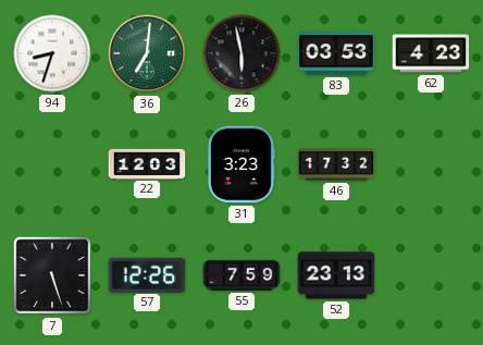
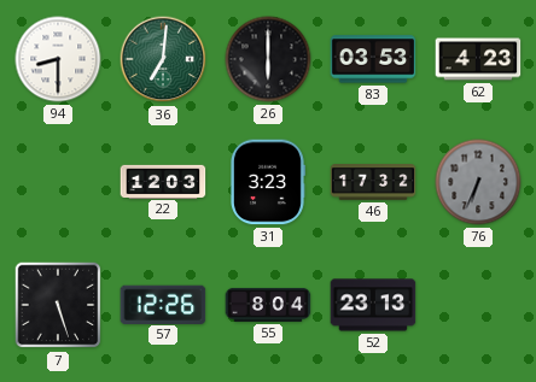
94: 8:33 -> 8:30
26: 5:58 -> 6:00
76: none -> 6:34
55: 7:59 -> 8:04
